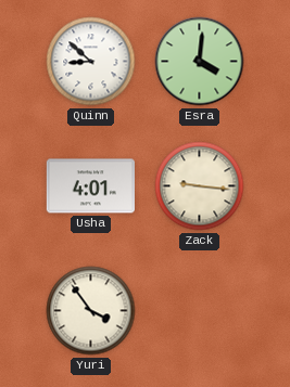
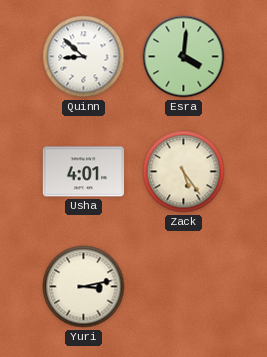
Zack: 9:16 -> 5:24
Yuri: 3:54 -> 3:13
